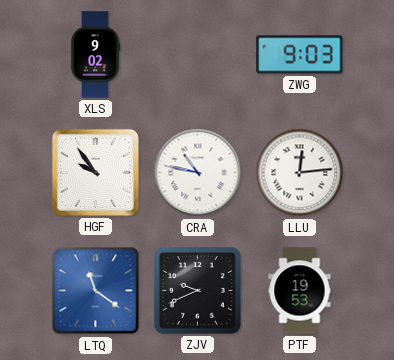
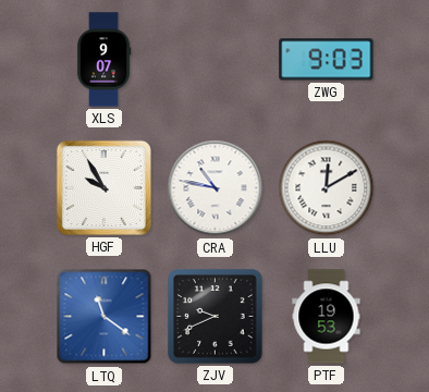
XLS: 9:02 -> 9:07
HGF: 9:54 -> 9:55
LLU: 12:14 -> 12:10
